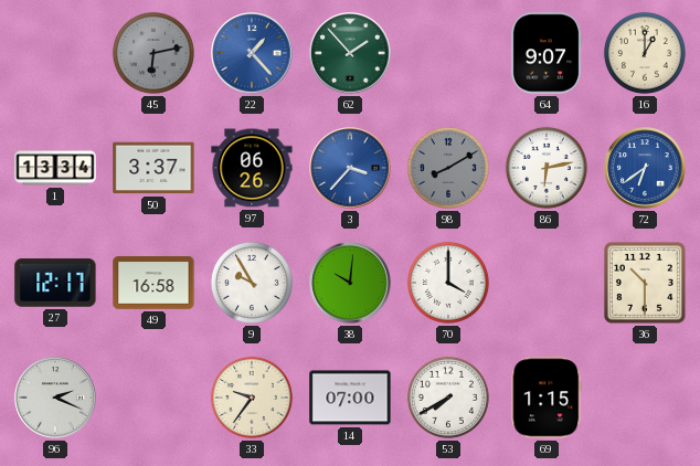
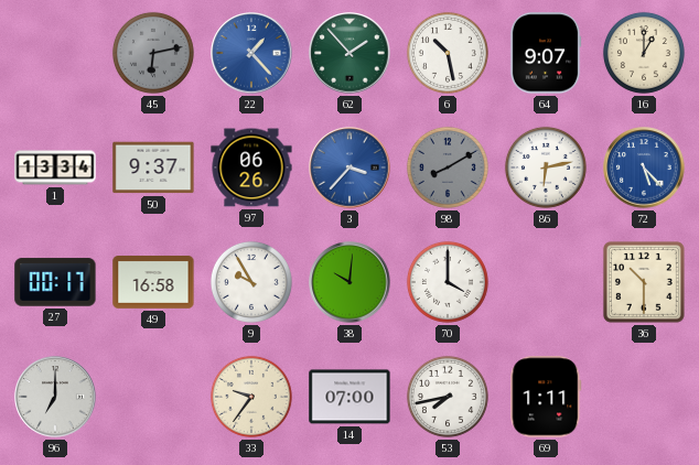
6: none -> 10:28
50: 3:37 -> 9:37
72: 6:39 -> 5:23
27: 12:17 -> 00:17
96: 2:19 -> 7:00
53: 7:40 -> 7:43
69: 1:15 -> 1:11
